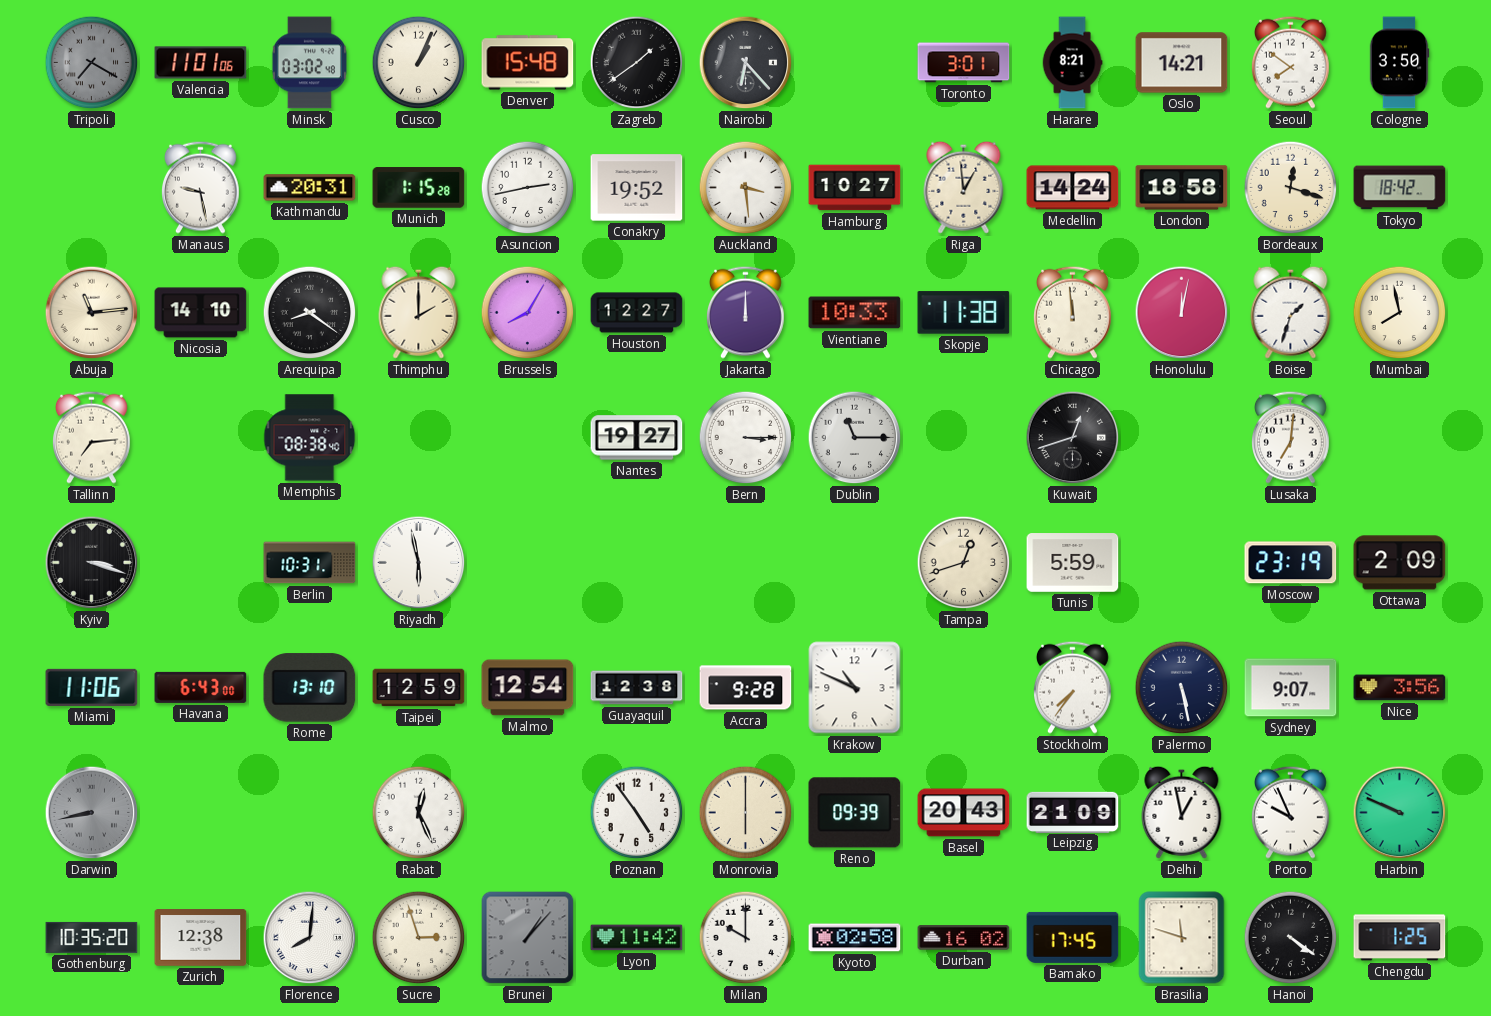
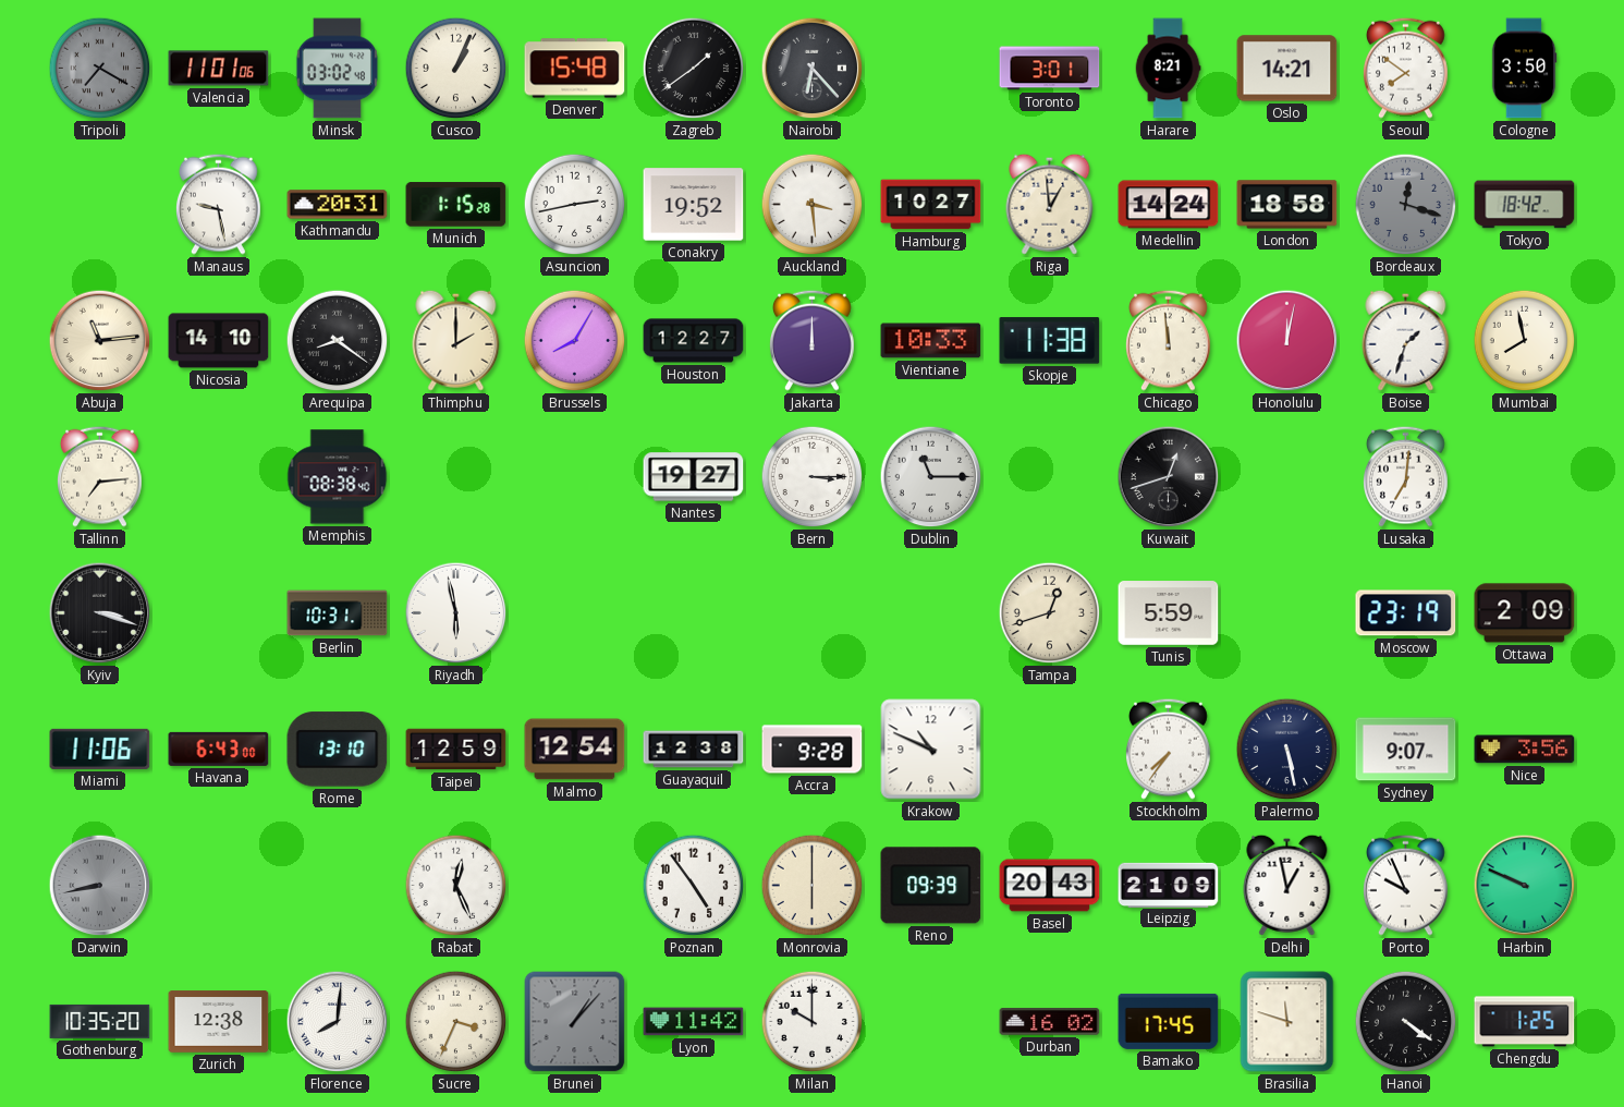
Bordeaux dial: cream -> grey
Sucre: 2:57 -> 3:34
Kyoto: 02:58 -> none
